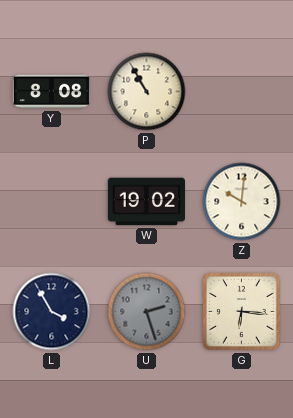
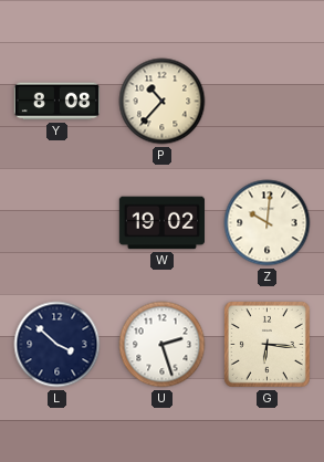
P: 10:55 -> 10:37
L: 3:55 -> 3:52
U dial: grey -> white
